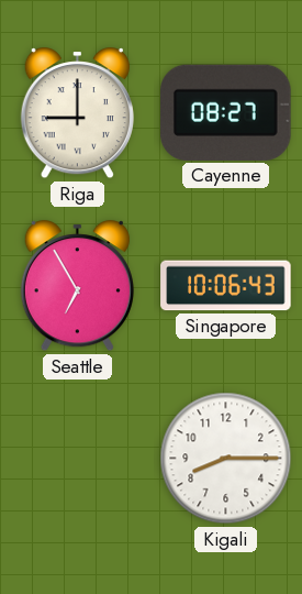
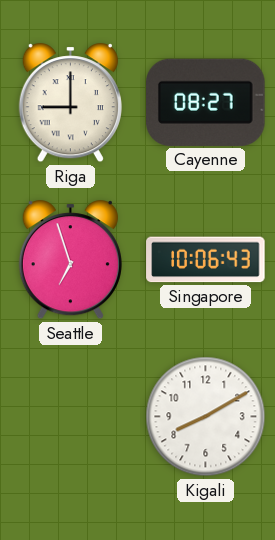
Seattle: 6:55 -> 6:57
Kigali: 8:15 -> 8:10
